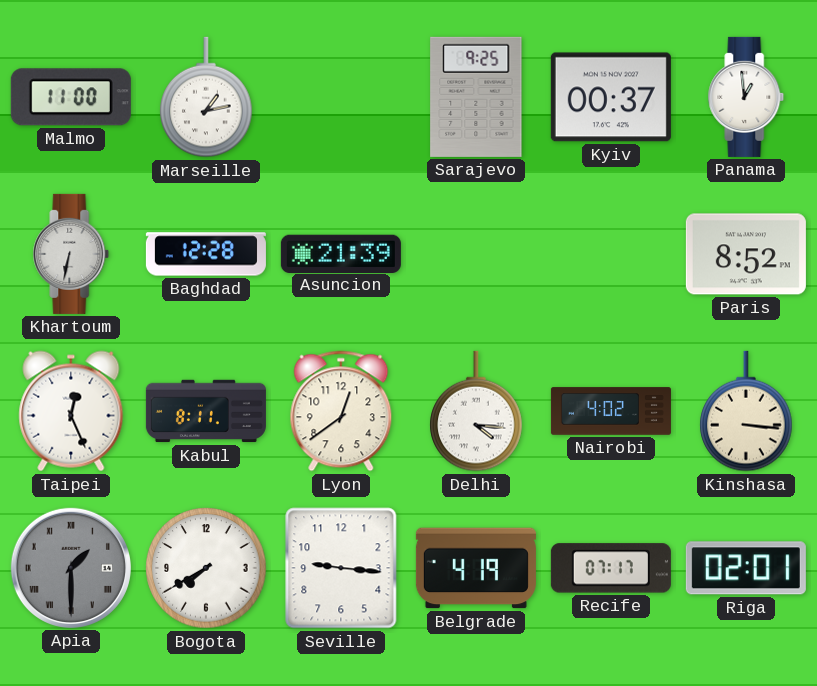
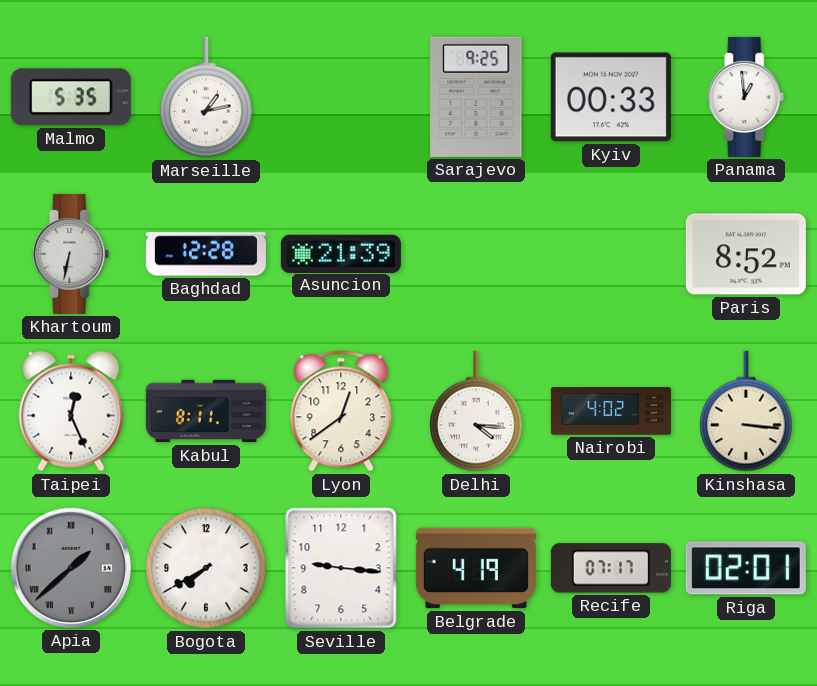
Malmo: 11:00 -> 5:35
Kyiv: 00:37 -> 00:33
Apia: 1:30 -> 1:38
